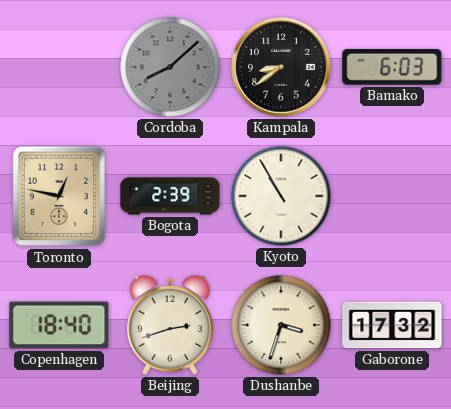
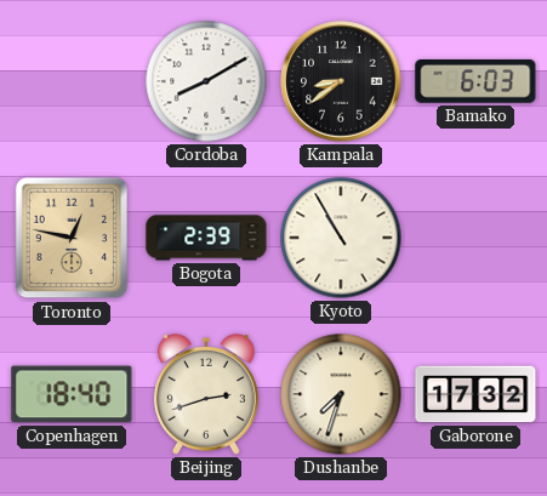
Cordoba: 8:08 -> 8:10
Cordoba dial: grey -> white
Dushanbe: 3:33 -> 7:33
